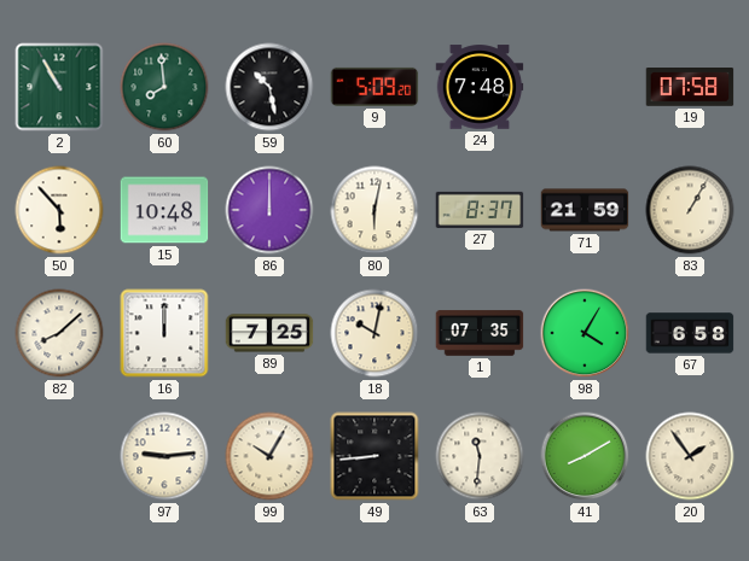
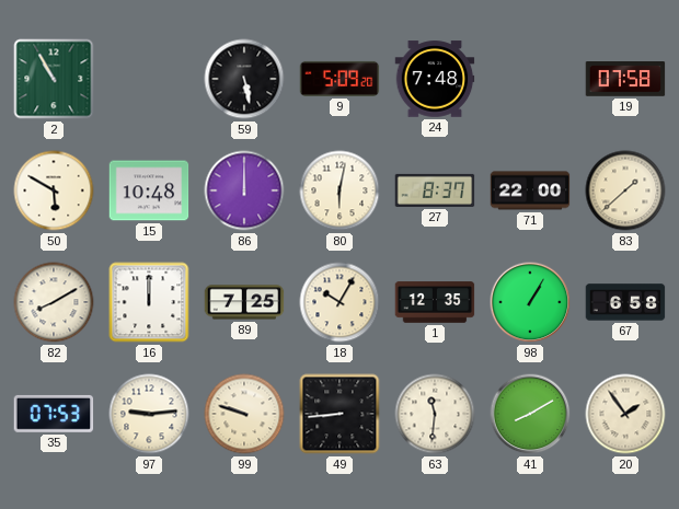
60: 7:59 -> none
59: 10:28 -> 5:28
50: 5:53 -> 5:50
71: 21:59 -> 22:00
83: 1:05 -> 1:38
82: 8:08 -> 8:10
18: 10:02 -> 10:05
1: 07:35 -> 12:35
98: 4:05 -> 1:05
35: none -> 07:53
99: 10:05 -> 9:48
